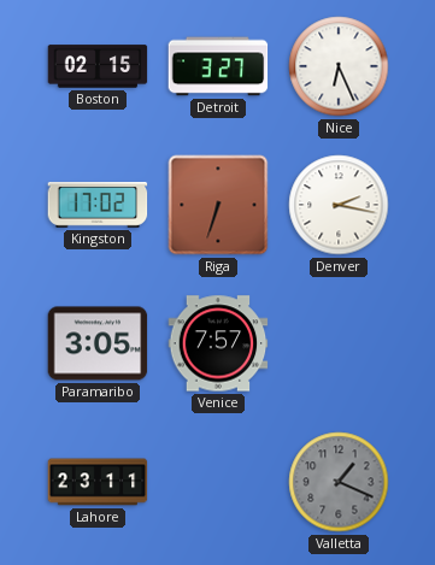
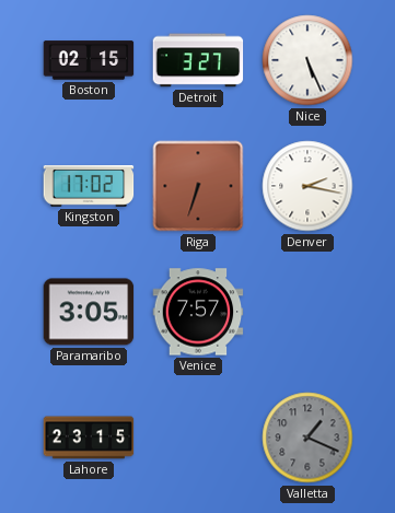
Nice: 6:26 -> 5:26
Lahore: 23:11 -> 23:15
